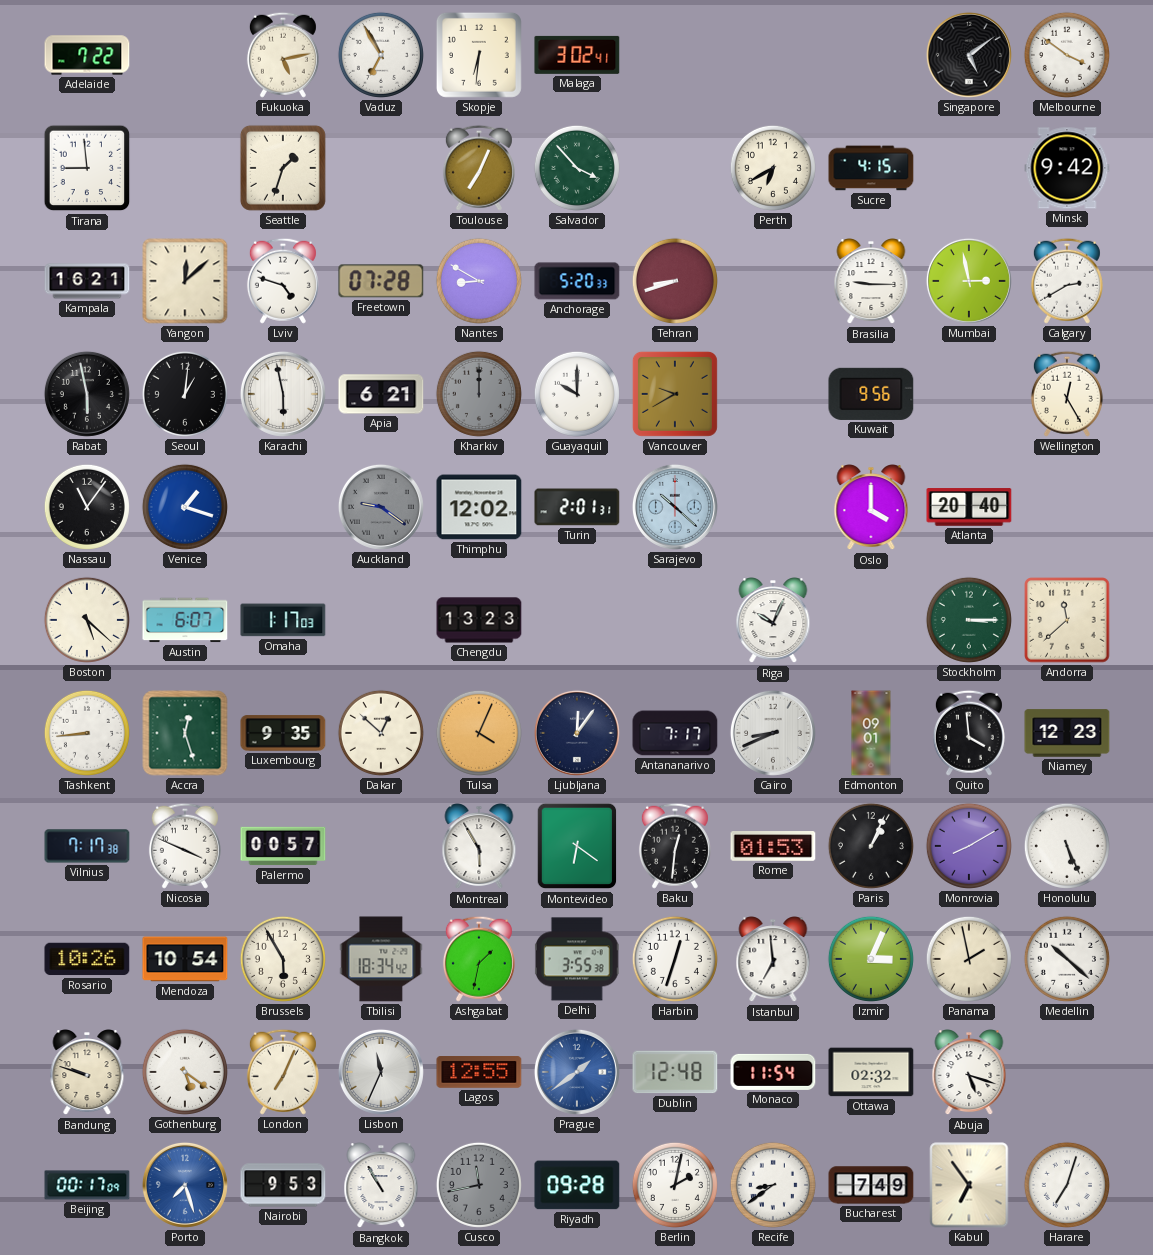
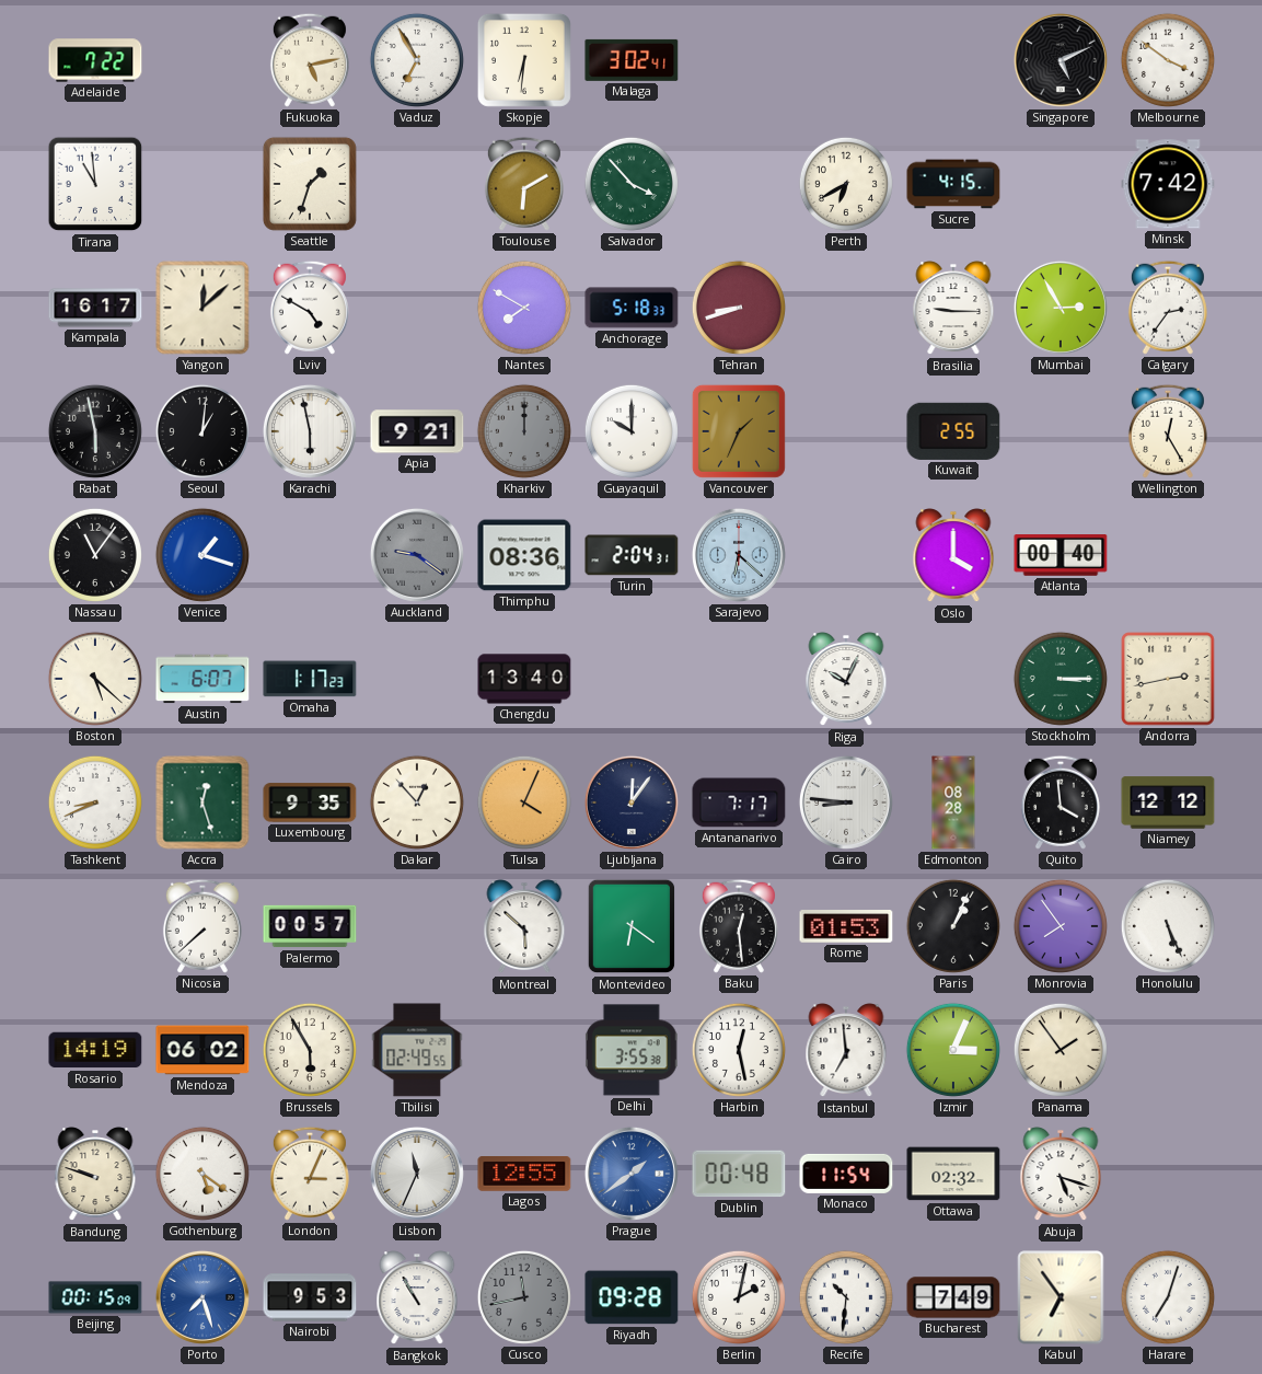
Singapore: 5:09 -> 5:11
Tirana: 8:59 -> 10:59
Toulouse: 7:04 -> 6:10
Minsk: 9:42 -> 7:42
Kampala: 16:21 -> 16:17
Lviv: 4:48 -> 4:50
Freetown: 07:28 -> none
Nantes: 8:50 -> 7:50
Anchorage: 5:20 -> 5:18
Mumbai: 2:58 -> 2:55
Calgary: 2:40 -> 2:36
Apia: 6:21 -> 9:21
Vancouver: 9:40 -> 1:34
Kuwait: 9:56 -> 2:55
Thimphu: 12:02 -> 08:36
Turin: 2:01 -> 2:04
Sarajevo: 10:22 -> 6:22
Atlanta: 20:40 -> 00:40
Omaha: 1:17:03 -> 1:17:23
Chengdu: 13:23 -> 13:40
Andorra: 11:38 -> 2:43
Tashkent: 8:44 -> 8:41
Dakar: 12:52 -> 12:53
Cairo: 8:41 -> 8:46
Edmonton: 09:01 -> 08:28
Niamey: 12:23 -> 12:12
Vilnius: 7:17 -> none
Nicosia: 3:49 -> 7:38
Montreal: 5:55 -> 5:52
Baku: 12:31 -> 12:29
Monrovia: 8:10 -> 7:54
Rosario: 10:26 -> 14:19
Mendoza: 10:54 -> 06:02
Tbilisi: 18:34 -> 02:49
Ashgabat: 1:32 -> none
Harbin: 12:33 -> 12:28
Panama: 1:58 -> 1:54
Medellin: 10:22 -> none
London: 7:04 -> 3:04
Dublin: 12:48 -> 00:48
Beijing: 00:17 -> 00:15
Recife: 8:39 -> 10:31
